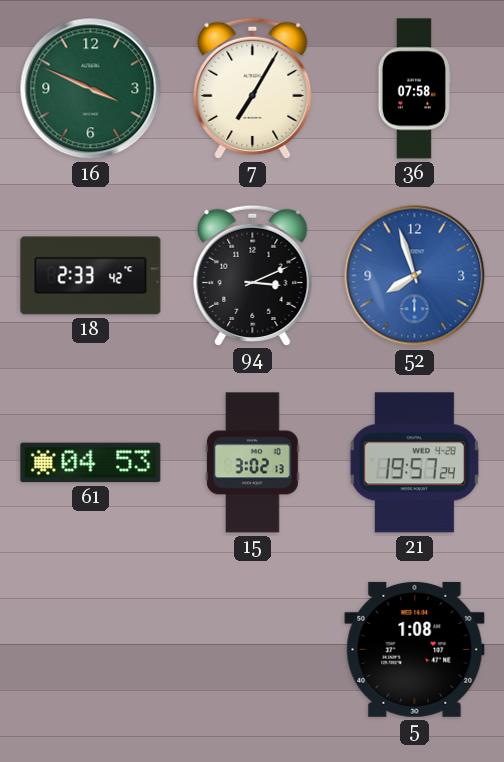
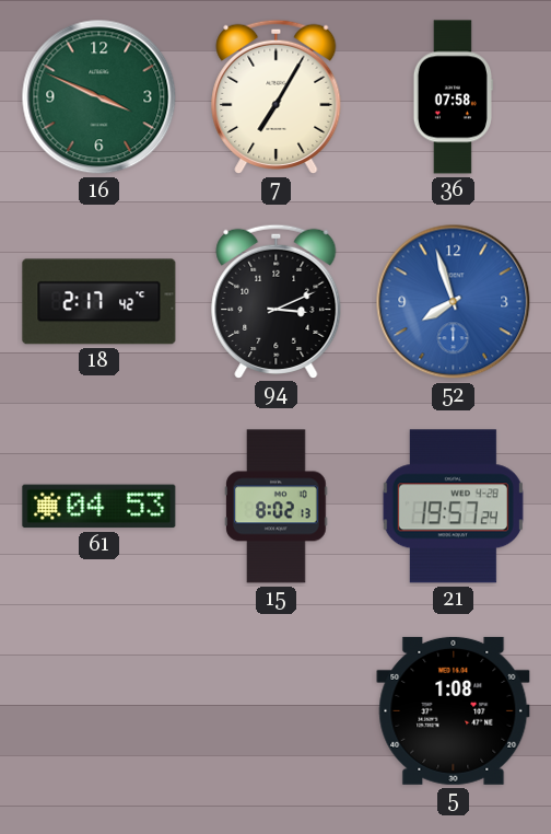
18: 2:33 -> 2:17
15: 3:02 -> 8:02
